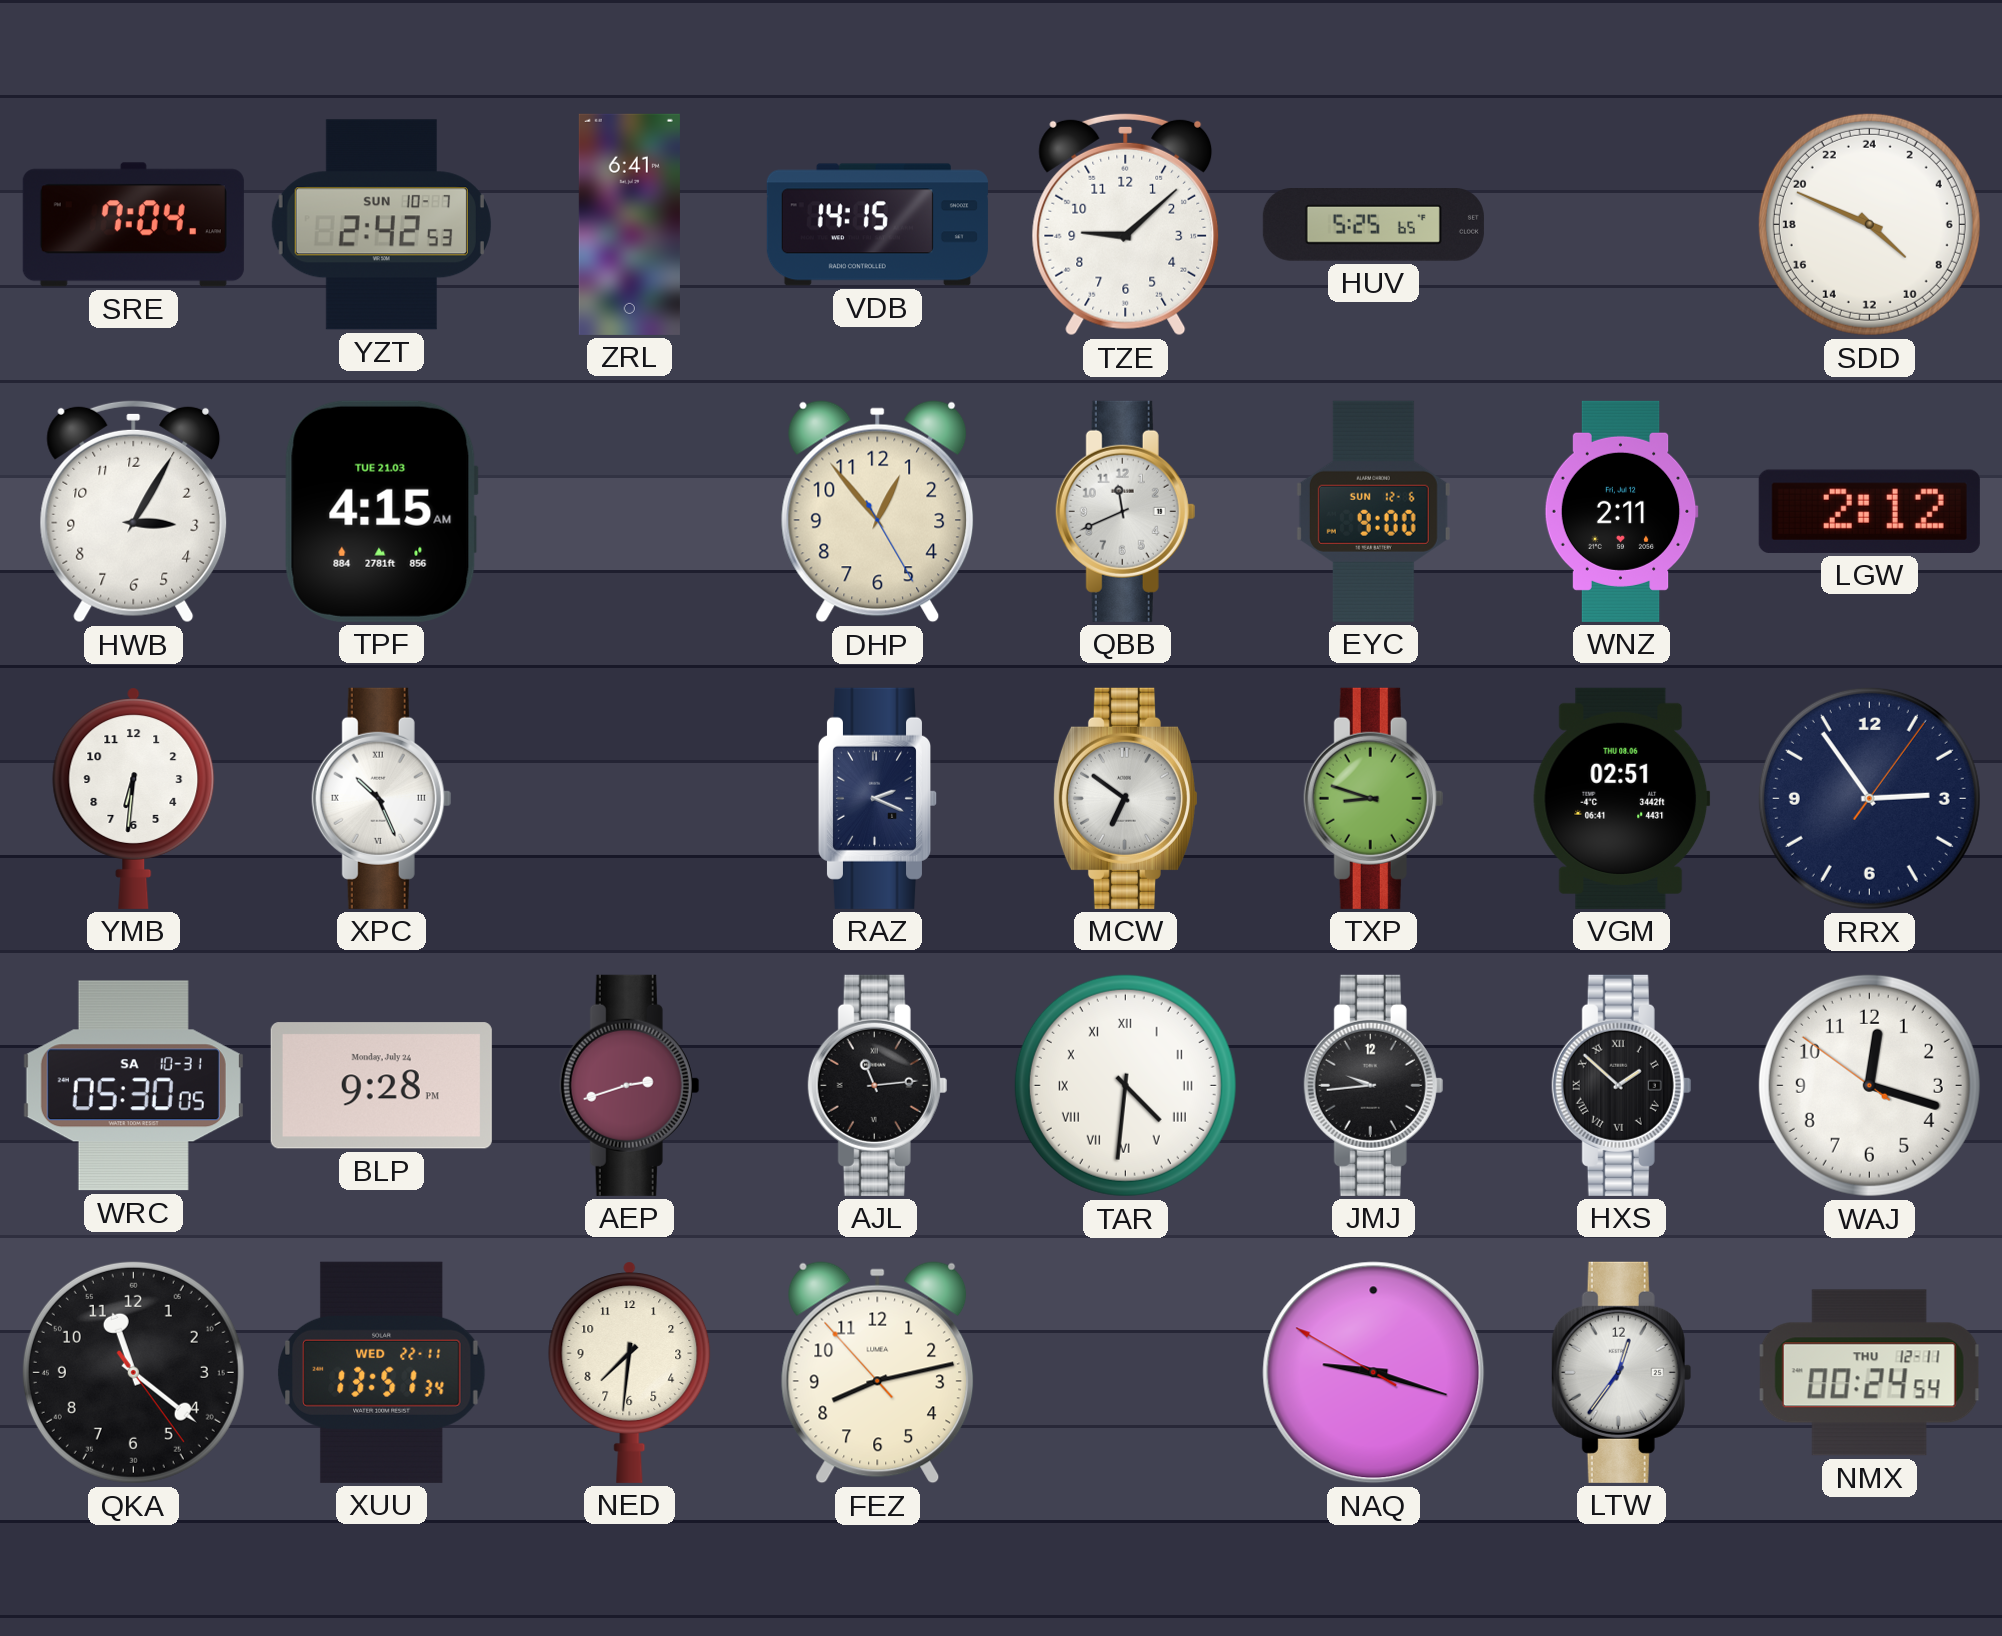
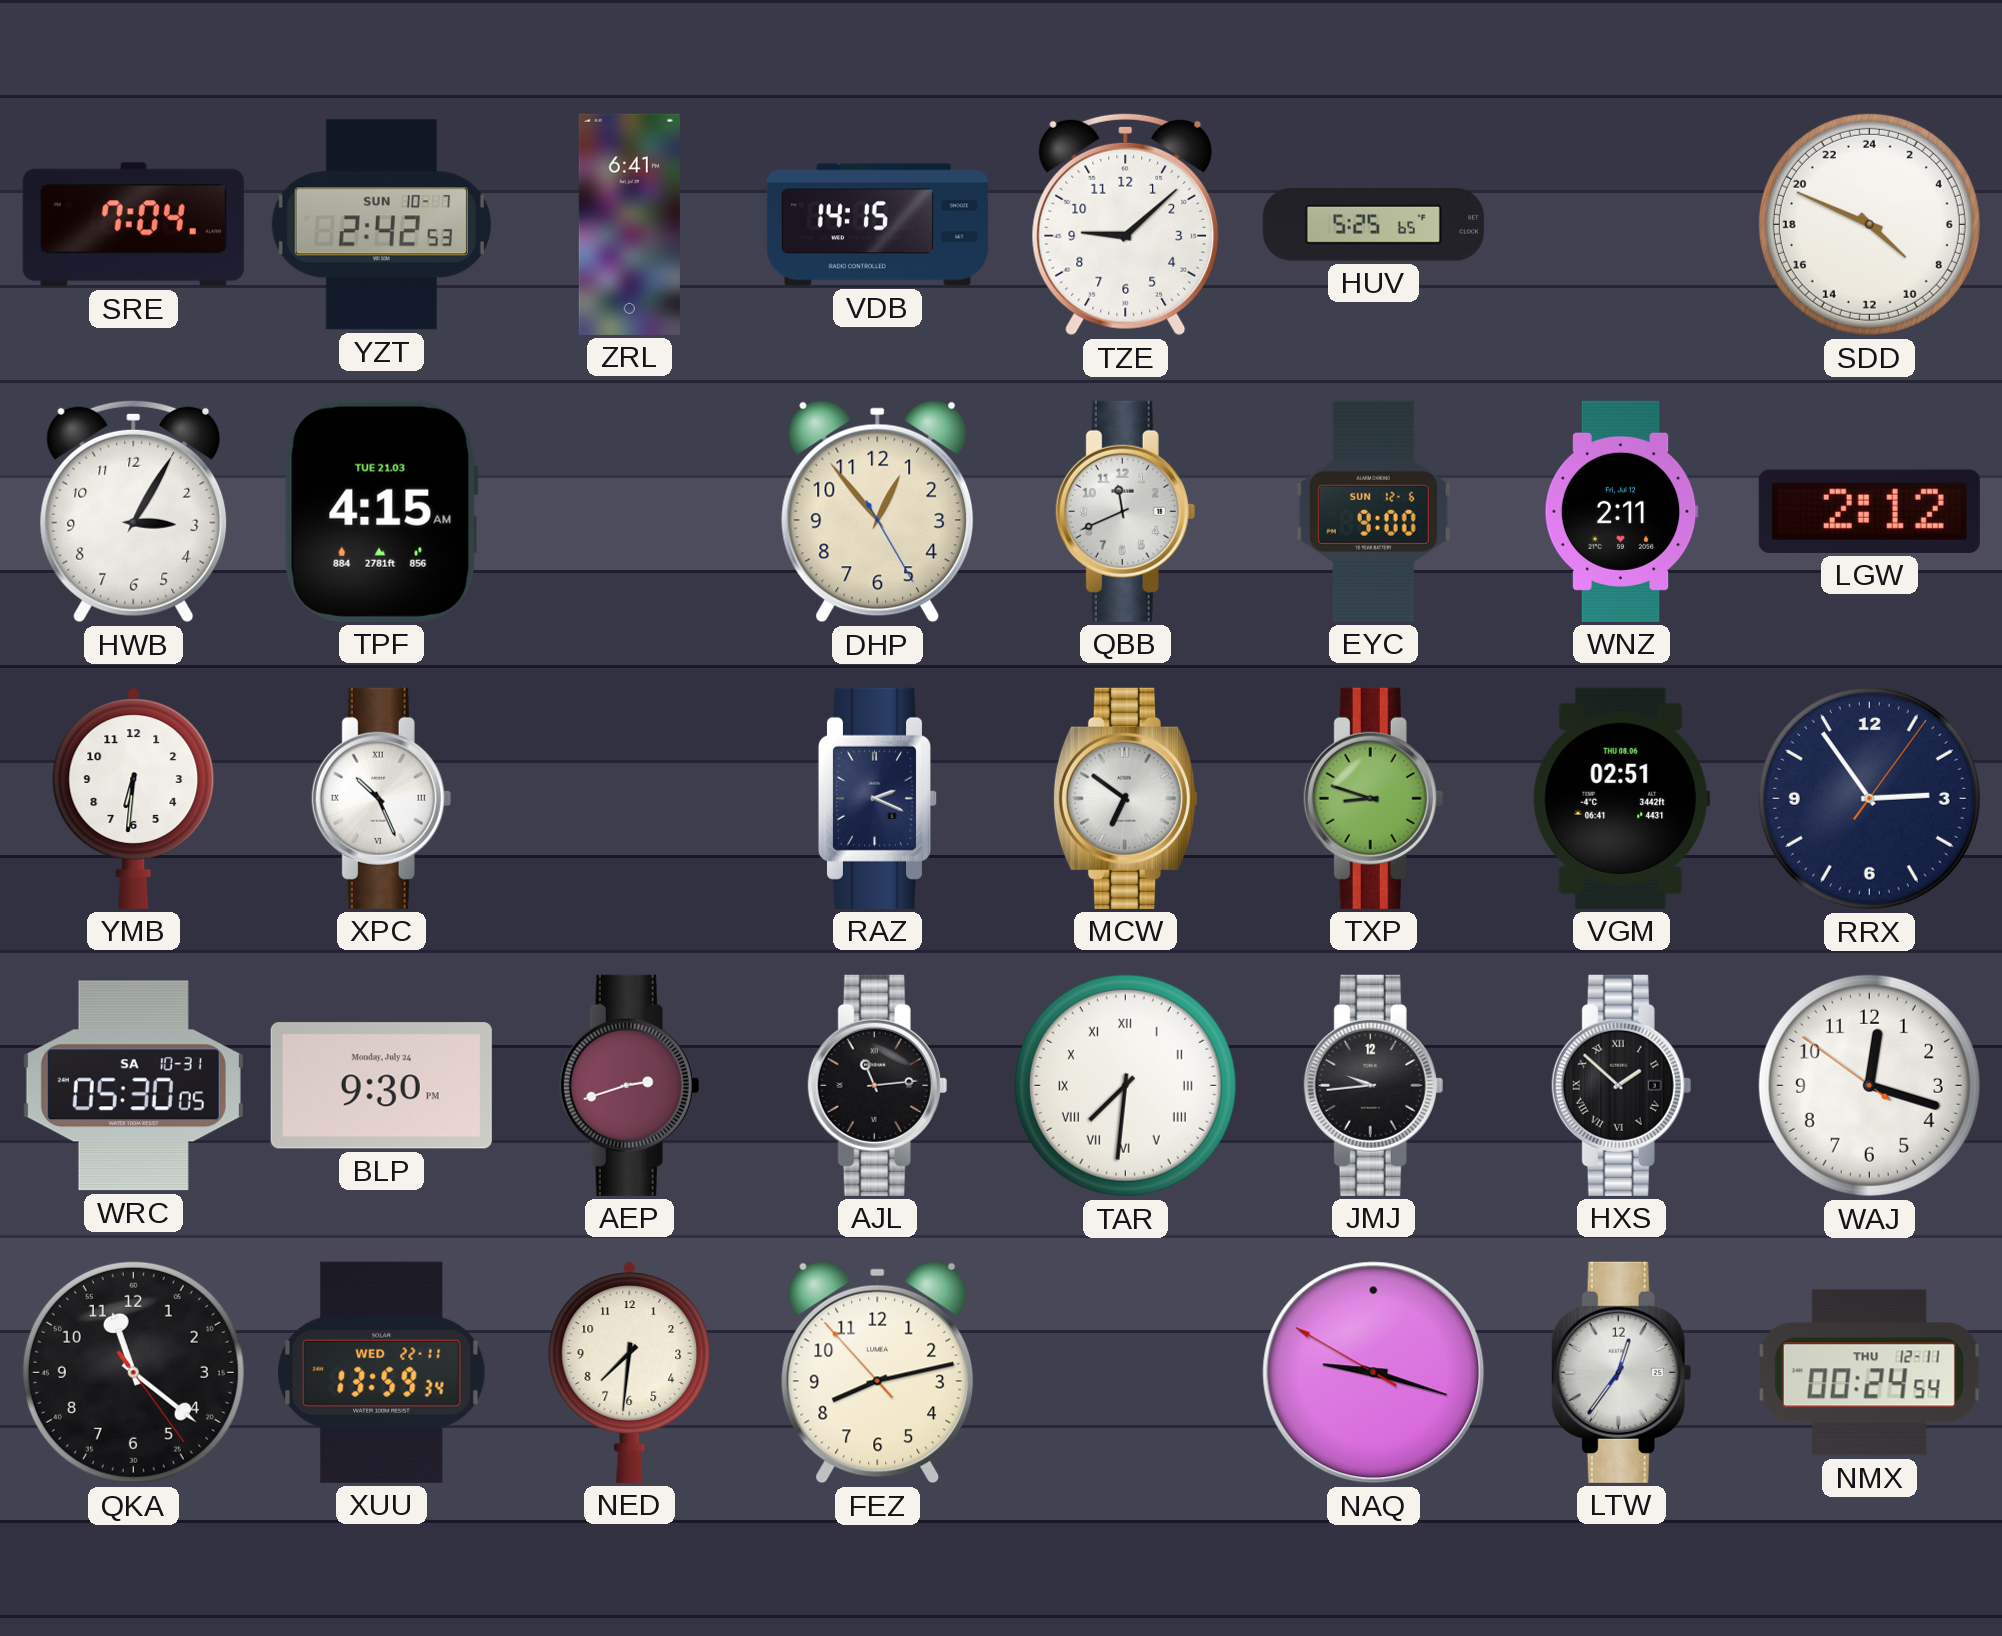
BLP: 9:28 -> 9:30
TAR: 4:31 -> 7:31
XUU: 13:51 -> 13:59
